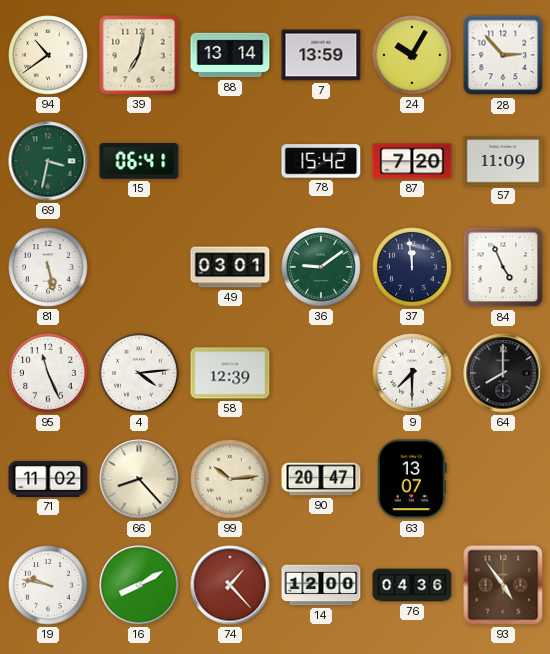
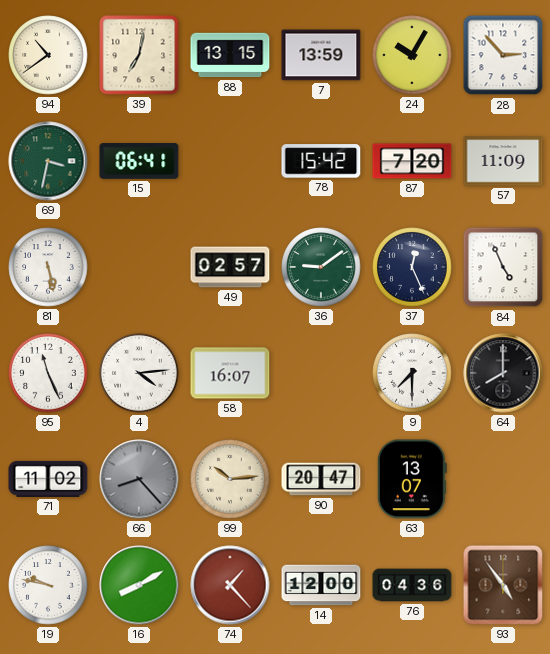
88: 13:14 -> 13:15
49: 03:01 -> 02:57
37: 11:59 -> 12:26
58: 12:39 -> 16:07
66 dial: cream -> grey
